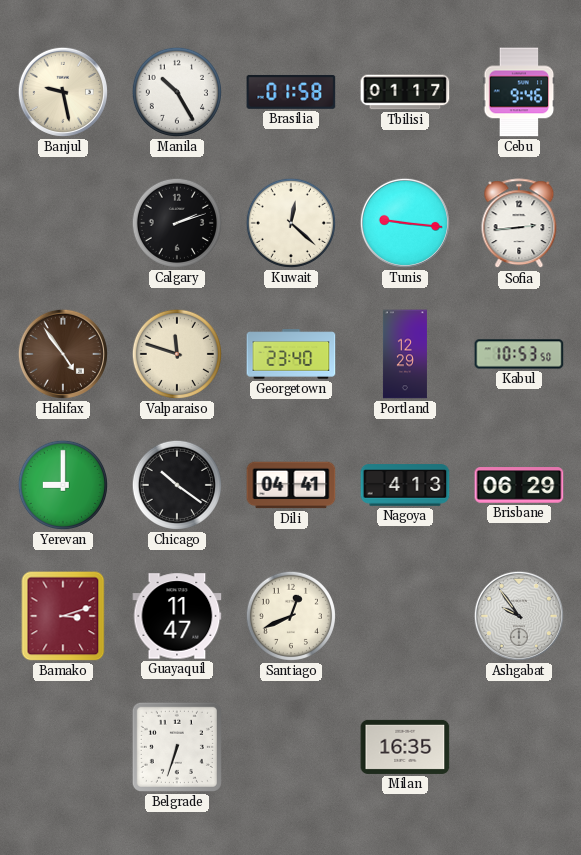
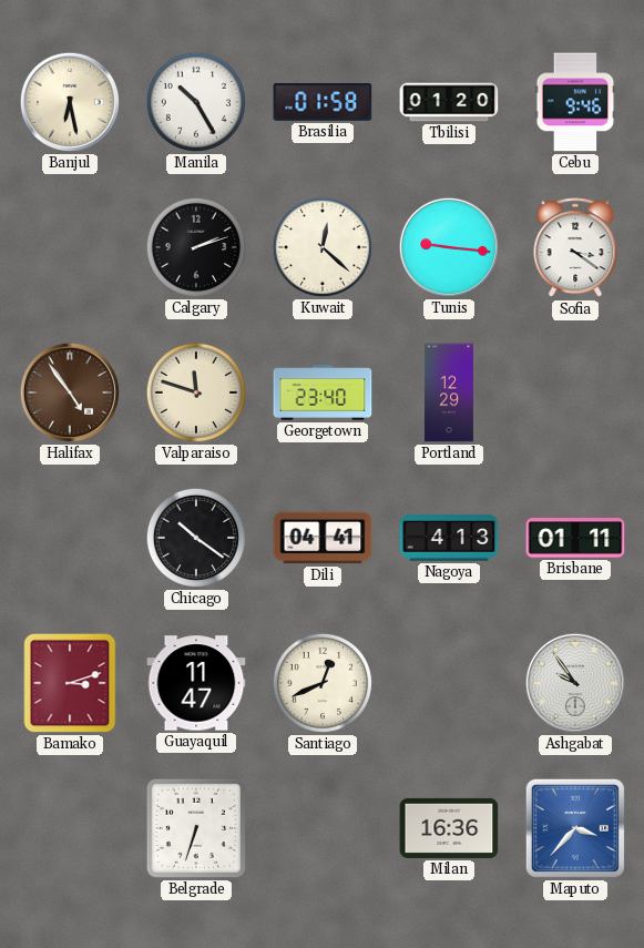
Banjul: 9:28 -> 6:28
Tbilisi: 01:17 -> 01:20
Sofia: 2:44 -> 3:21
Kabul: 10:53 -> none
Yerevan: 9:00 -> none
Brisbane: 06:29 -> 01:11
Milan: 16:35 -> 16:36
Maputo: none -> 3:37
